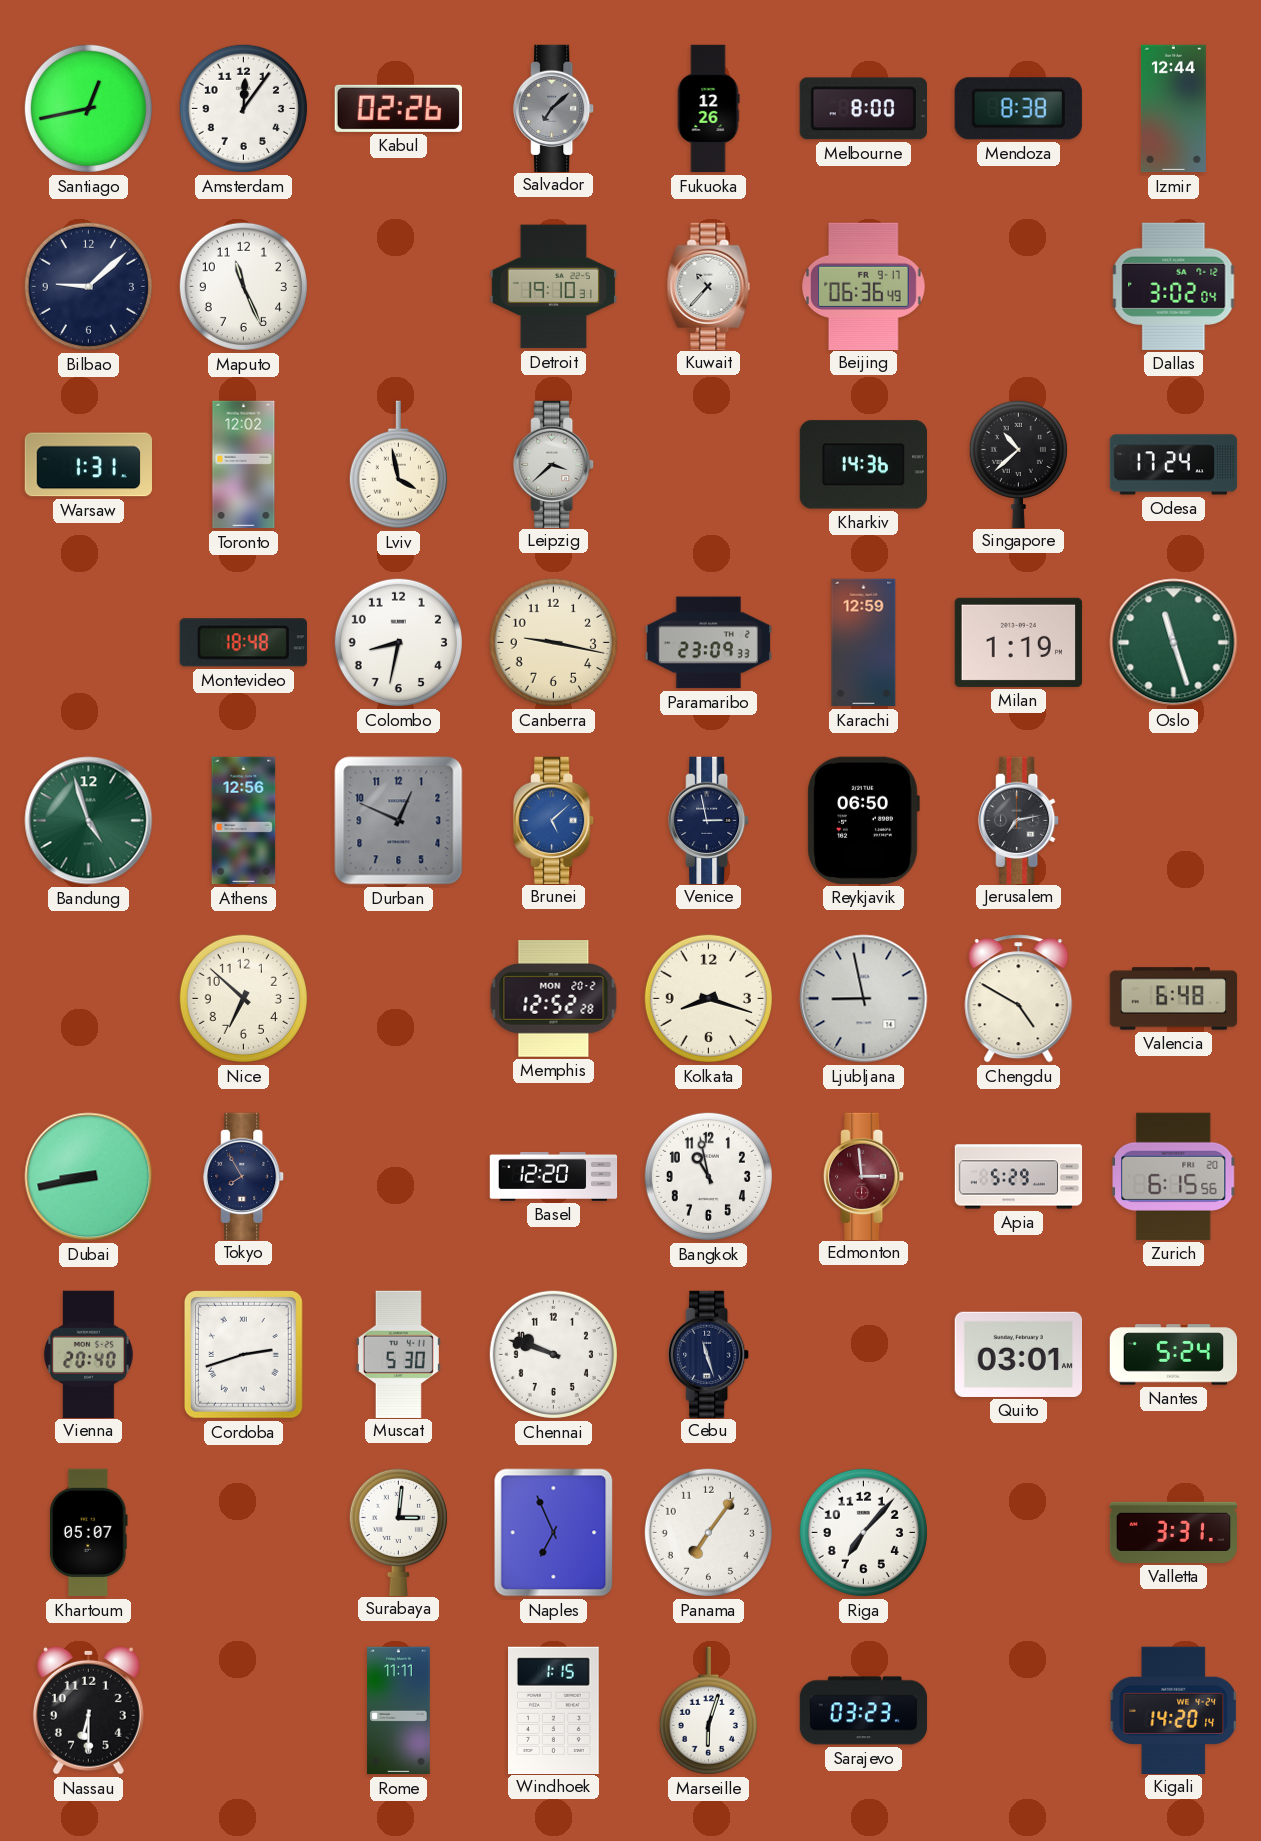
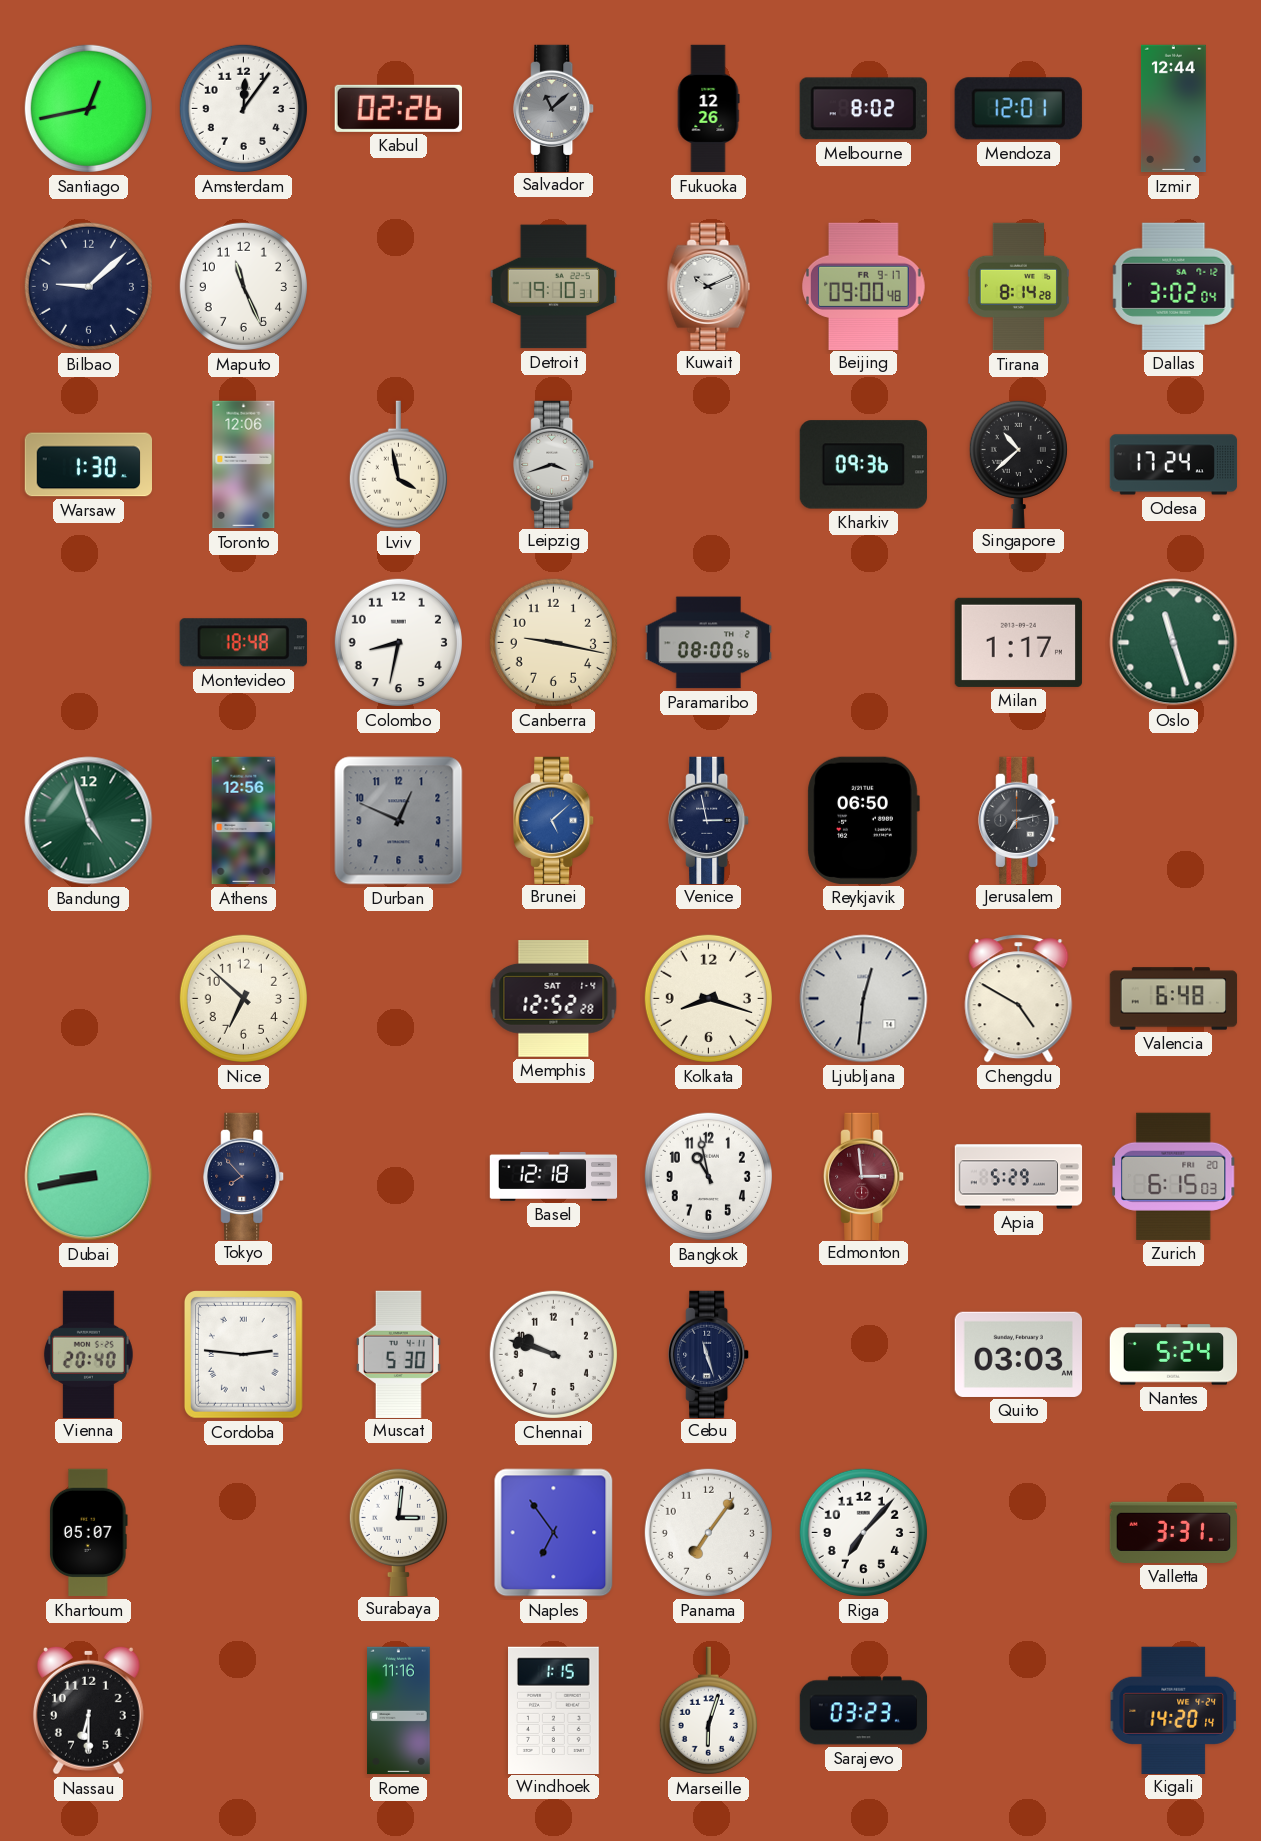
Salvador: 7:08 -> 11:08
Melbourne: 8:00 -> 8:02
Mendoza: 8:38 -> 12:01
Kuwait: 10:37 -> 10:11
Beijing: 06:36 -> 09:00
Tirana: none -> 8:14
Warsaw: 1:31 -> 1:30
Toronto: 12:02 -> 12:06
Leipzig: 3:38 -> 3:42
Kharkiv: 14:36 -> 09:36
Paramaribo: 23:09 -> 08:00
Karachi: 12:59 -> none
Milan: 1:19 -> 1:17
Memphis date: MON 20-2 -> SAT 1-4
Ljubljana: 8:58 -> 12:31
Tokyo: 7:55 -> 7:53
Basel: 12:20 -> 12:18
Zurich: 6:15:56 -> 6:15:03
Cordoba: 2:42 -> 2:46
Quito: 03:01 -> 03:03
Naples: 6:56 -> 6:54
Rome: 11:11 -> 11:16
